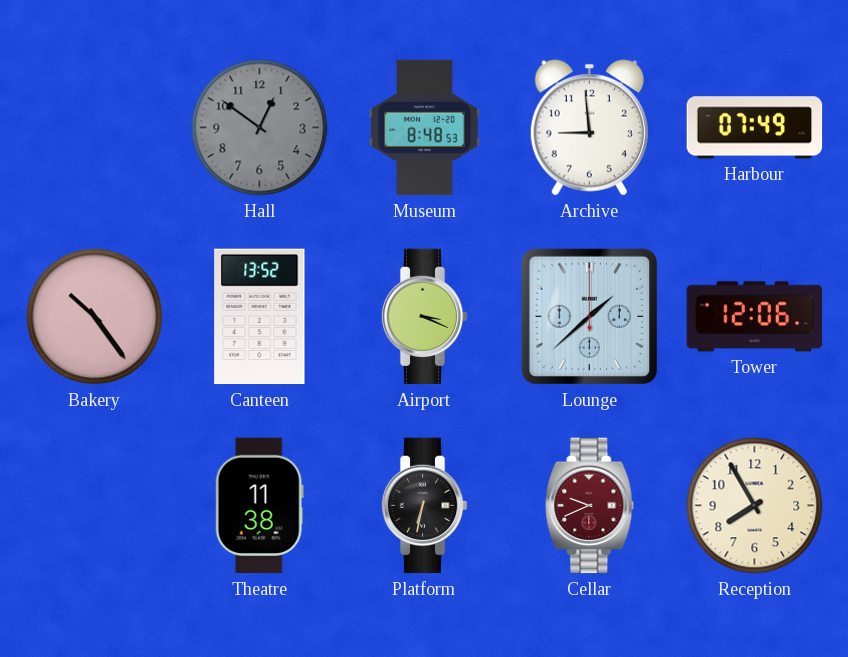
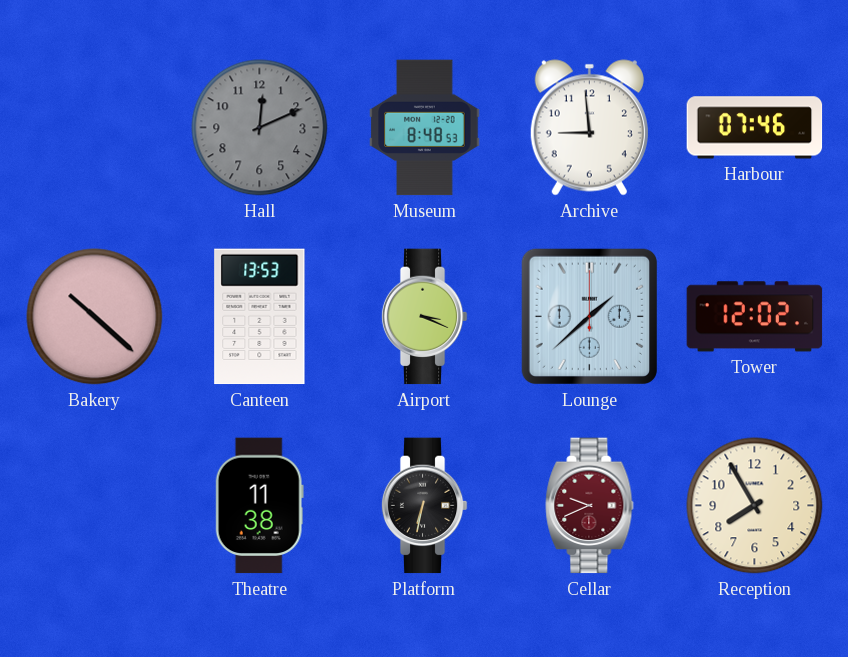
Hall: 12:51 -> 12:11
Harbour: 07:49 -> 07:46
Bakery: 10:24 -> 10:22
Canteen: 13:52 -> 13:53
Tower: 12:06 -> 12:02
